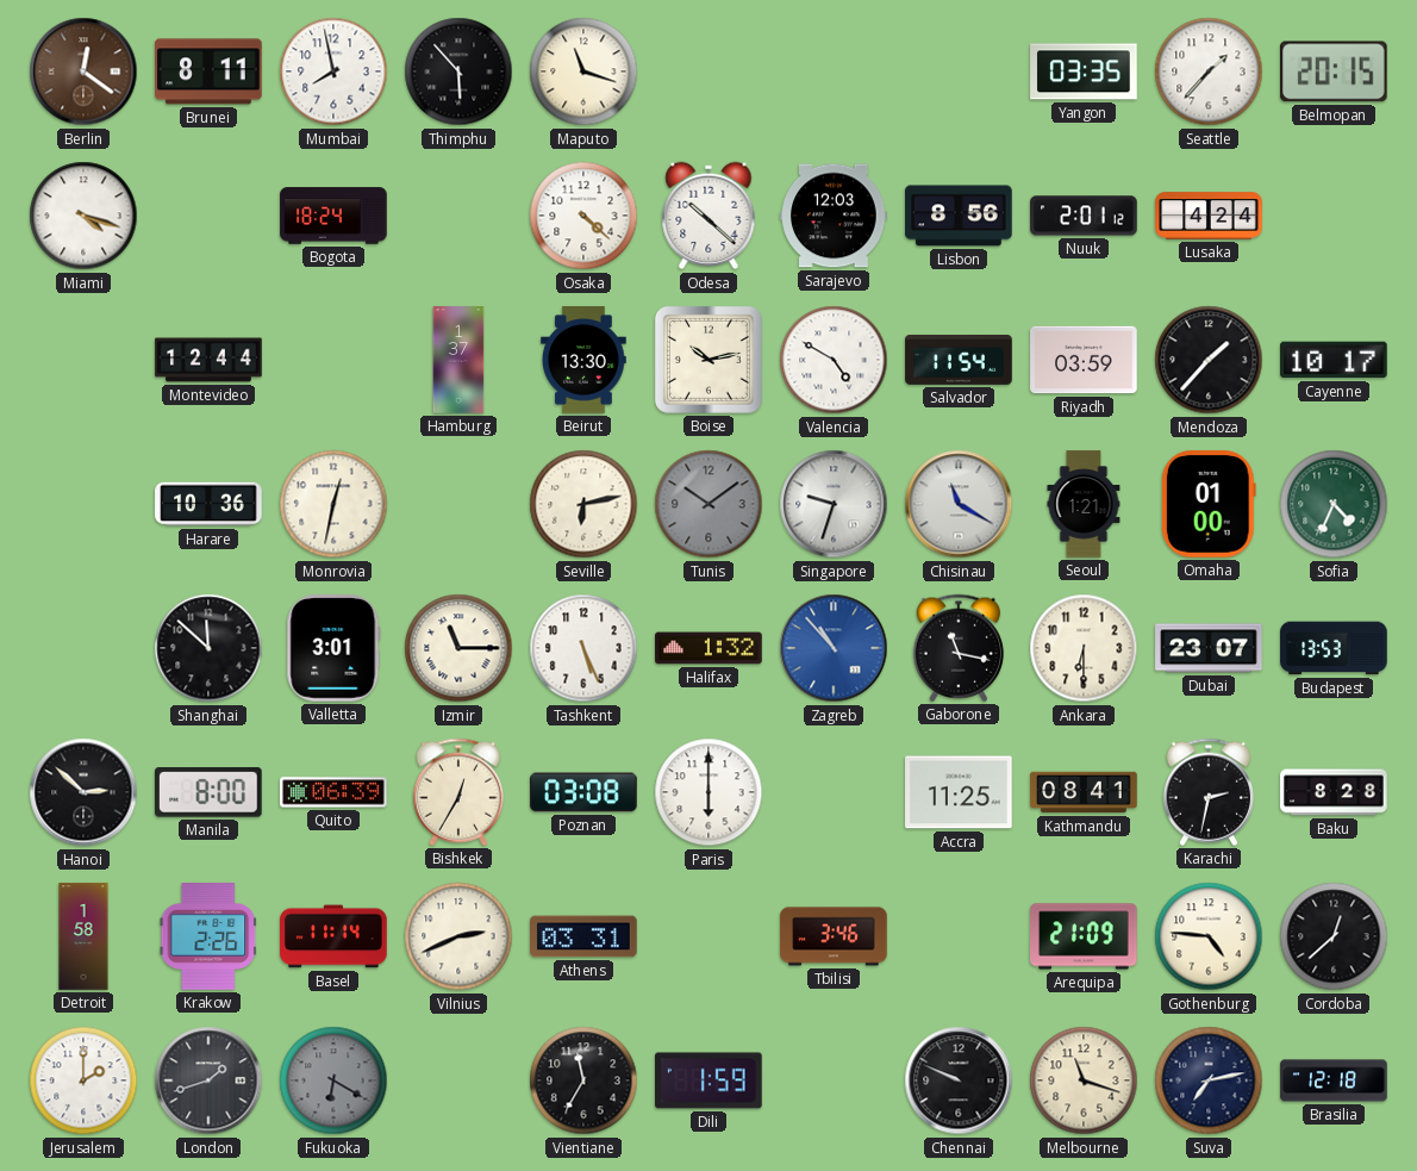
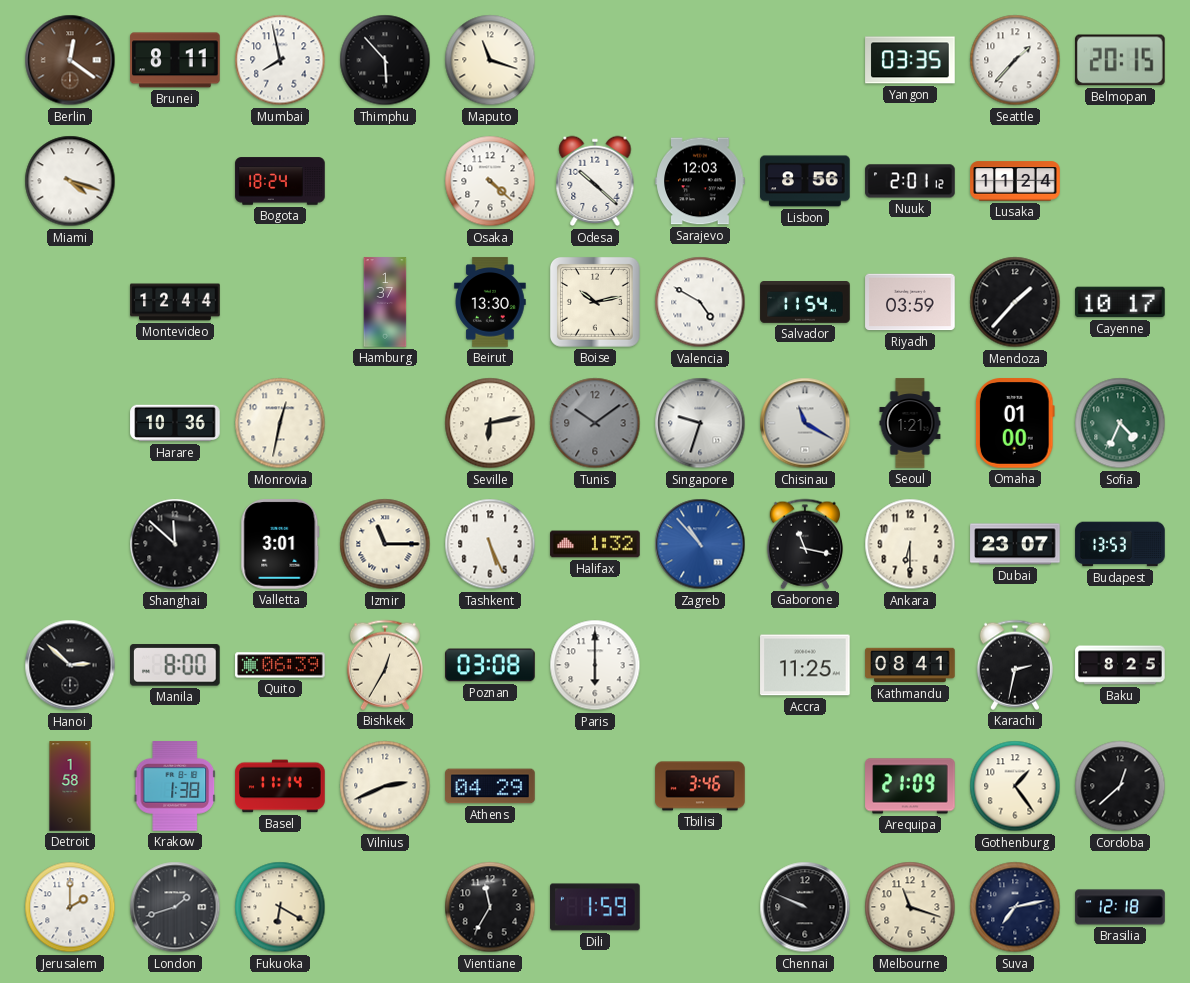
Lusaka: 4:24 -> 11:24
Baku: 8:28 -> 8:25
Krakow: 2:26 -> 1:38
Athens: 03:31 -> 04:29
Gothenburg: 4:46 -> 1:24
Fukuoka dial: grey -> cream
